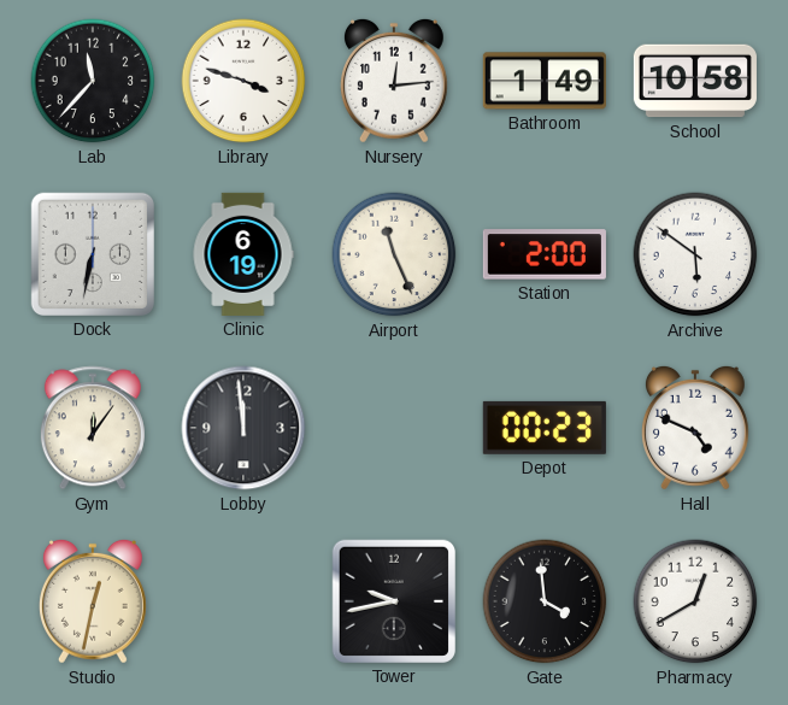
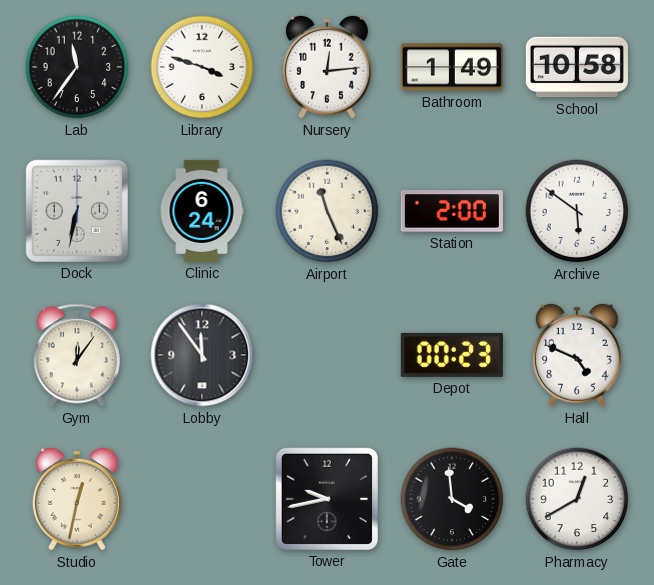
Lab: 11:37 -> 11:36
Clinic: 6:19 -> 6:24
Lobby: 11:59 -> 11:54
